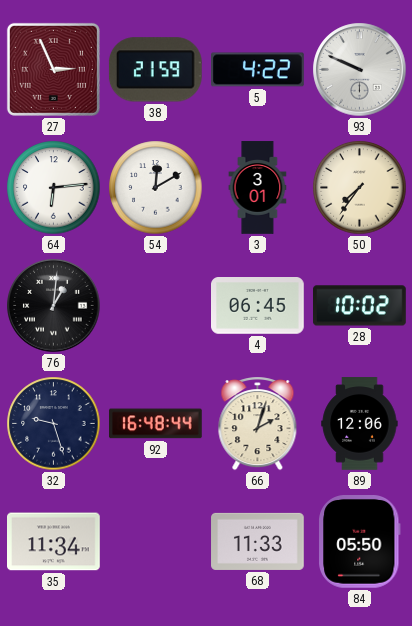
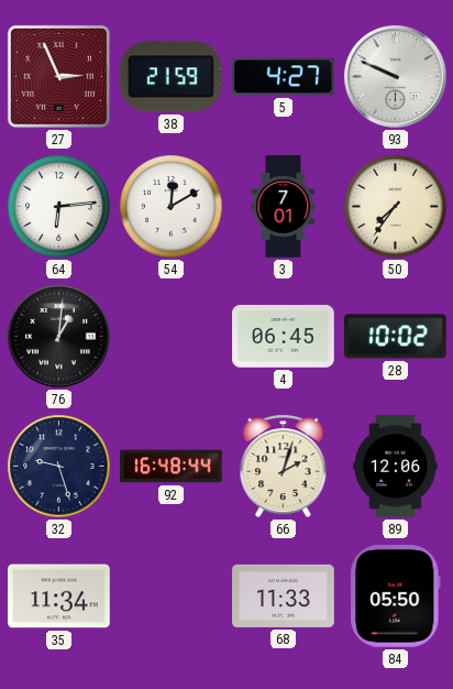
5: 4:22 -> 4:27
3: 3:01 -> 7:01
